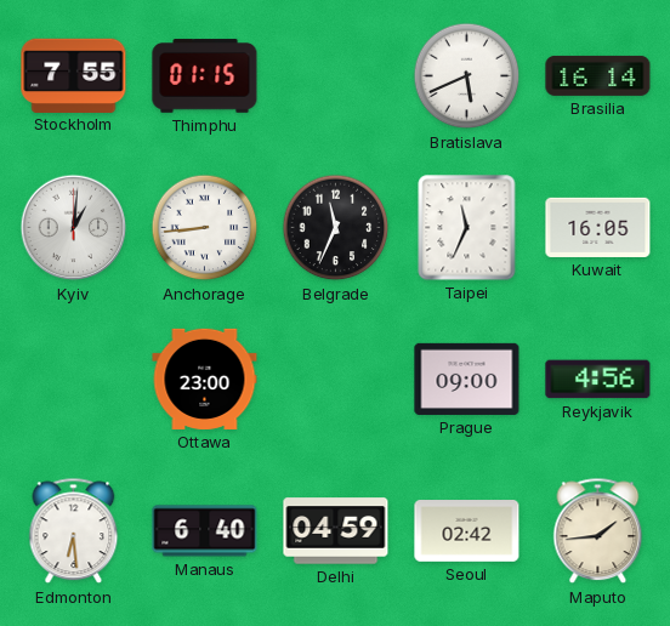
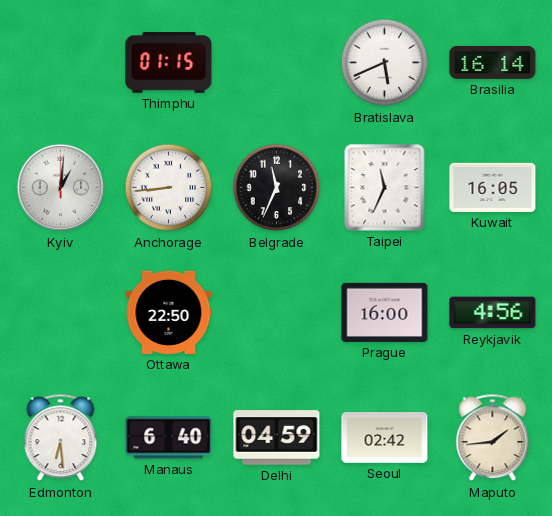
Stockholm: 7:55 -> none
Ottawa: 23:00 -> 22:50
Prague: 09:00 -> 16:00
